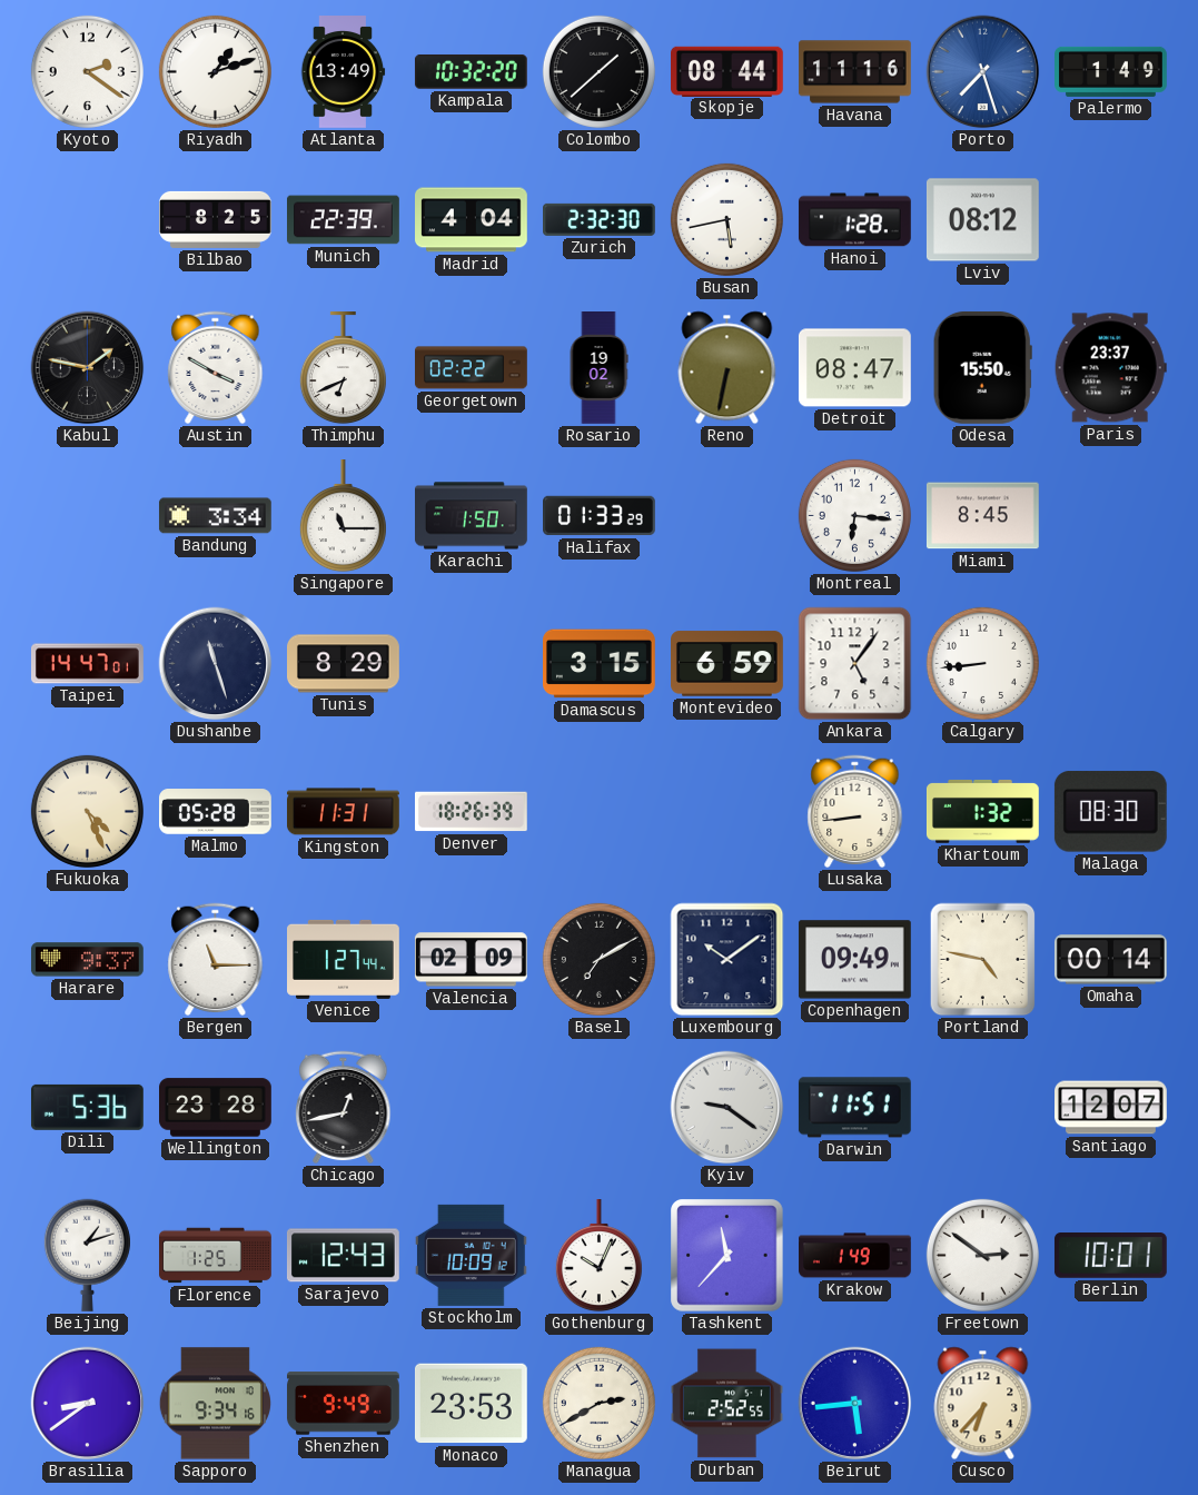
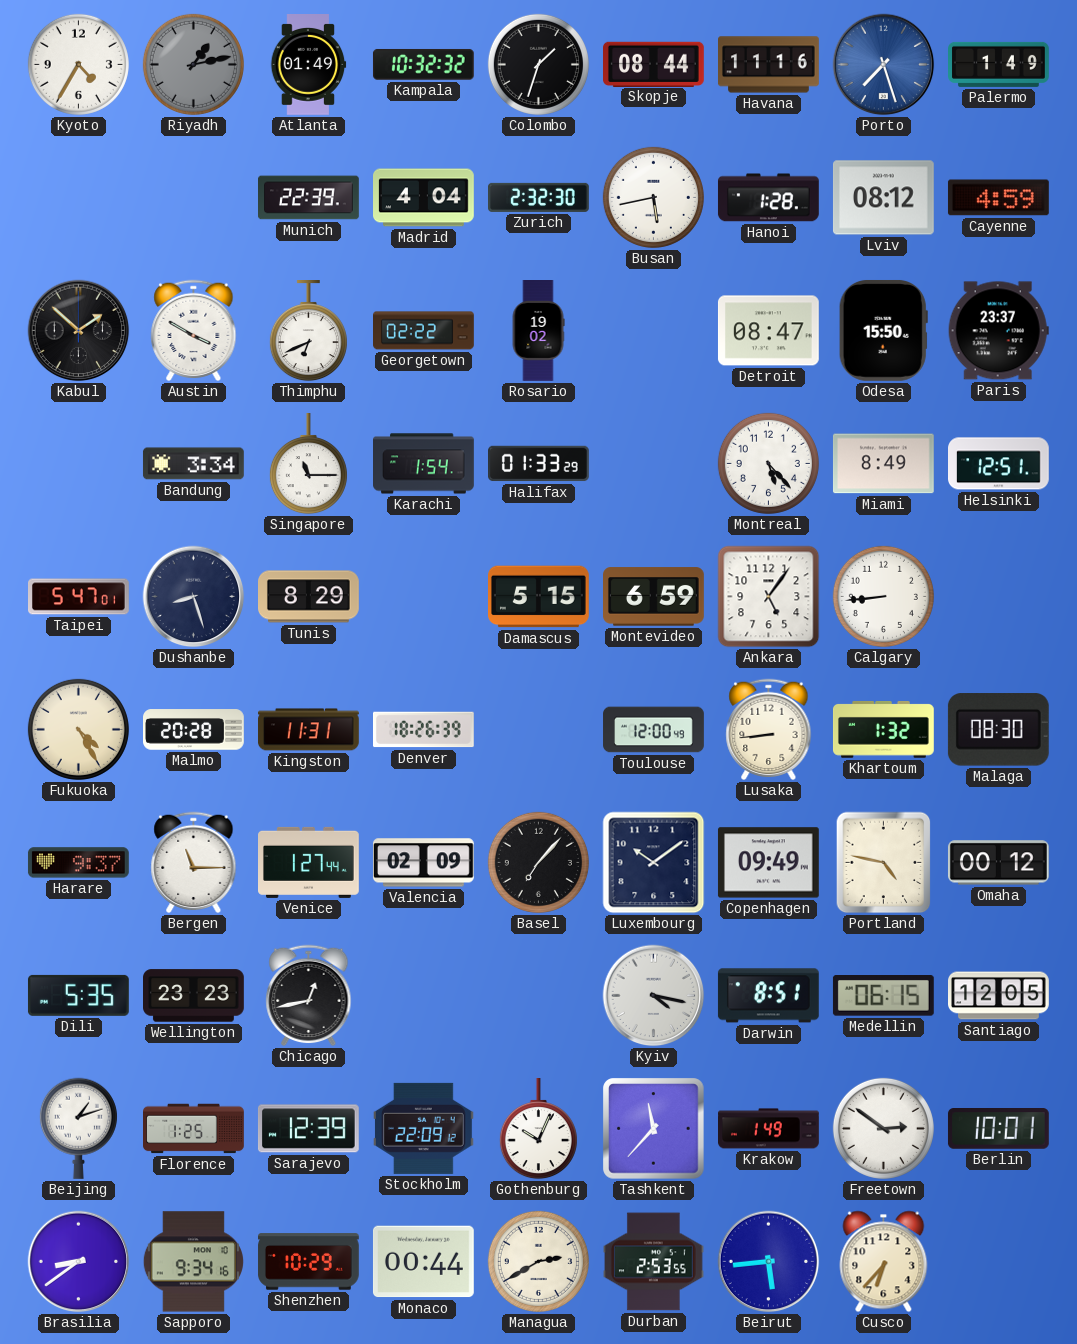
Kyoto: 2:21 -> 4:35
Riyadh: 1:12 -> 1:13
Riyadh dial: white -> grey
Atlanta: 13:49 -> 01:49
Kampala: 10:32:20 -> 10:32:32
Colombo: 1:38 -> 1:33
Bilbao: 8:25 -> none
Cayenne: none -> 4:59
Kabul: 1:47 -> 1:52
Reno: 6:32 -> none
Karachi: 1:50 -> 1:54
Montreal: 6:16 -> 5:23
Miami: 8:45 -> 8:49
Helsinki: none -> 12:51
Taipei: 14:47 -> 5:47
Dushanbe: 11:27 -> 8:27
Damascus: 3:15 -> 5:15
Fukuoka: 4:26 -> 4:25
Malmo: 05:28 -> 20:28
Toulouse: none -> 12:00
Basel: 7:10 -> 7:07
Omaha: 00:14 -> 00:12
Dili: 5:36 -> 5:35
Wellington: 23:28 -> 23:23
Kyiv: 9:21 -> 4:17
Darwin: 11:51 -> 8:51
Medellin: none -> 06:15
Santiago: 12:07 -> 12:05
Sarajevo: 12:43 -> 12:39
Stockholm: 10:09 -> 22:09
Shenzhen: 9:49 -> 10:29
Monaco: 23:53 -> 00:44
Durban: 2:52 -> 2:53
